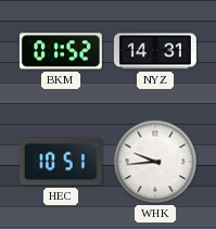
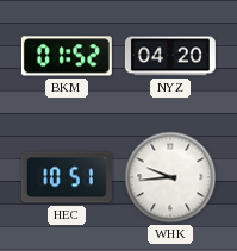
NYZ: 14:31 -> 04:20
